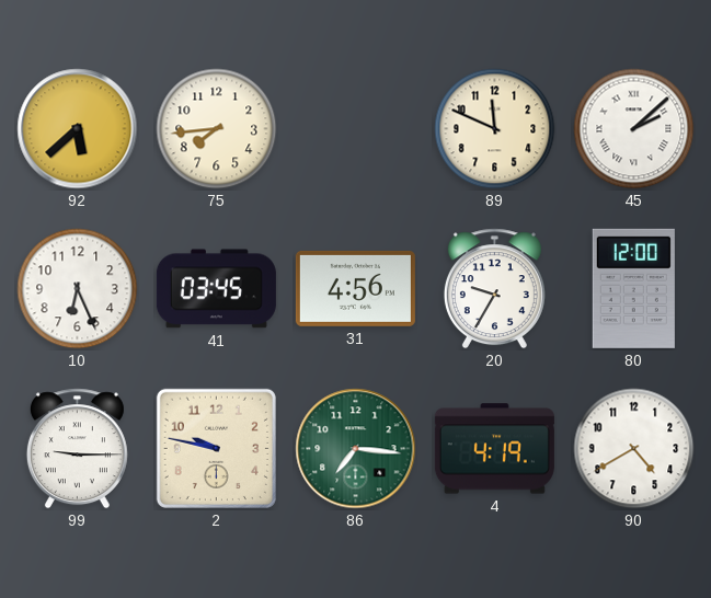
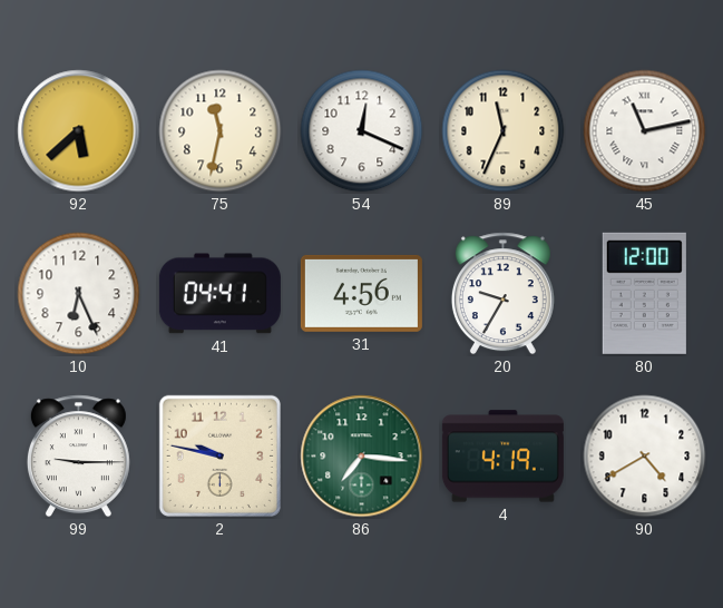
75: 7:44 -> 11:32
54: none -> 12:19
89: 11:49 -> 11:34
45: 2:08 -> 11:13
41: 03:45 -> 04:41
